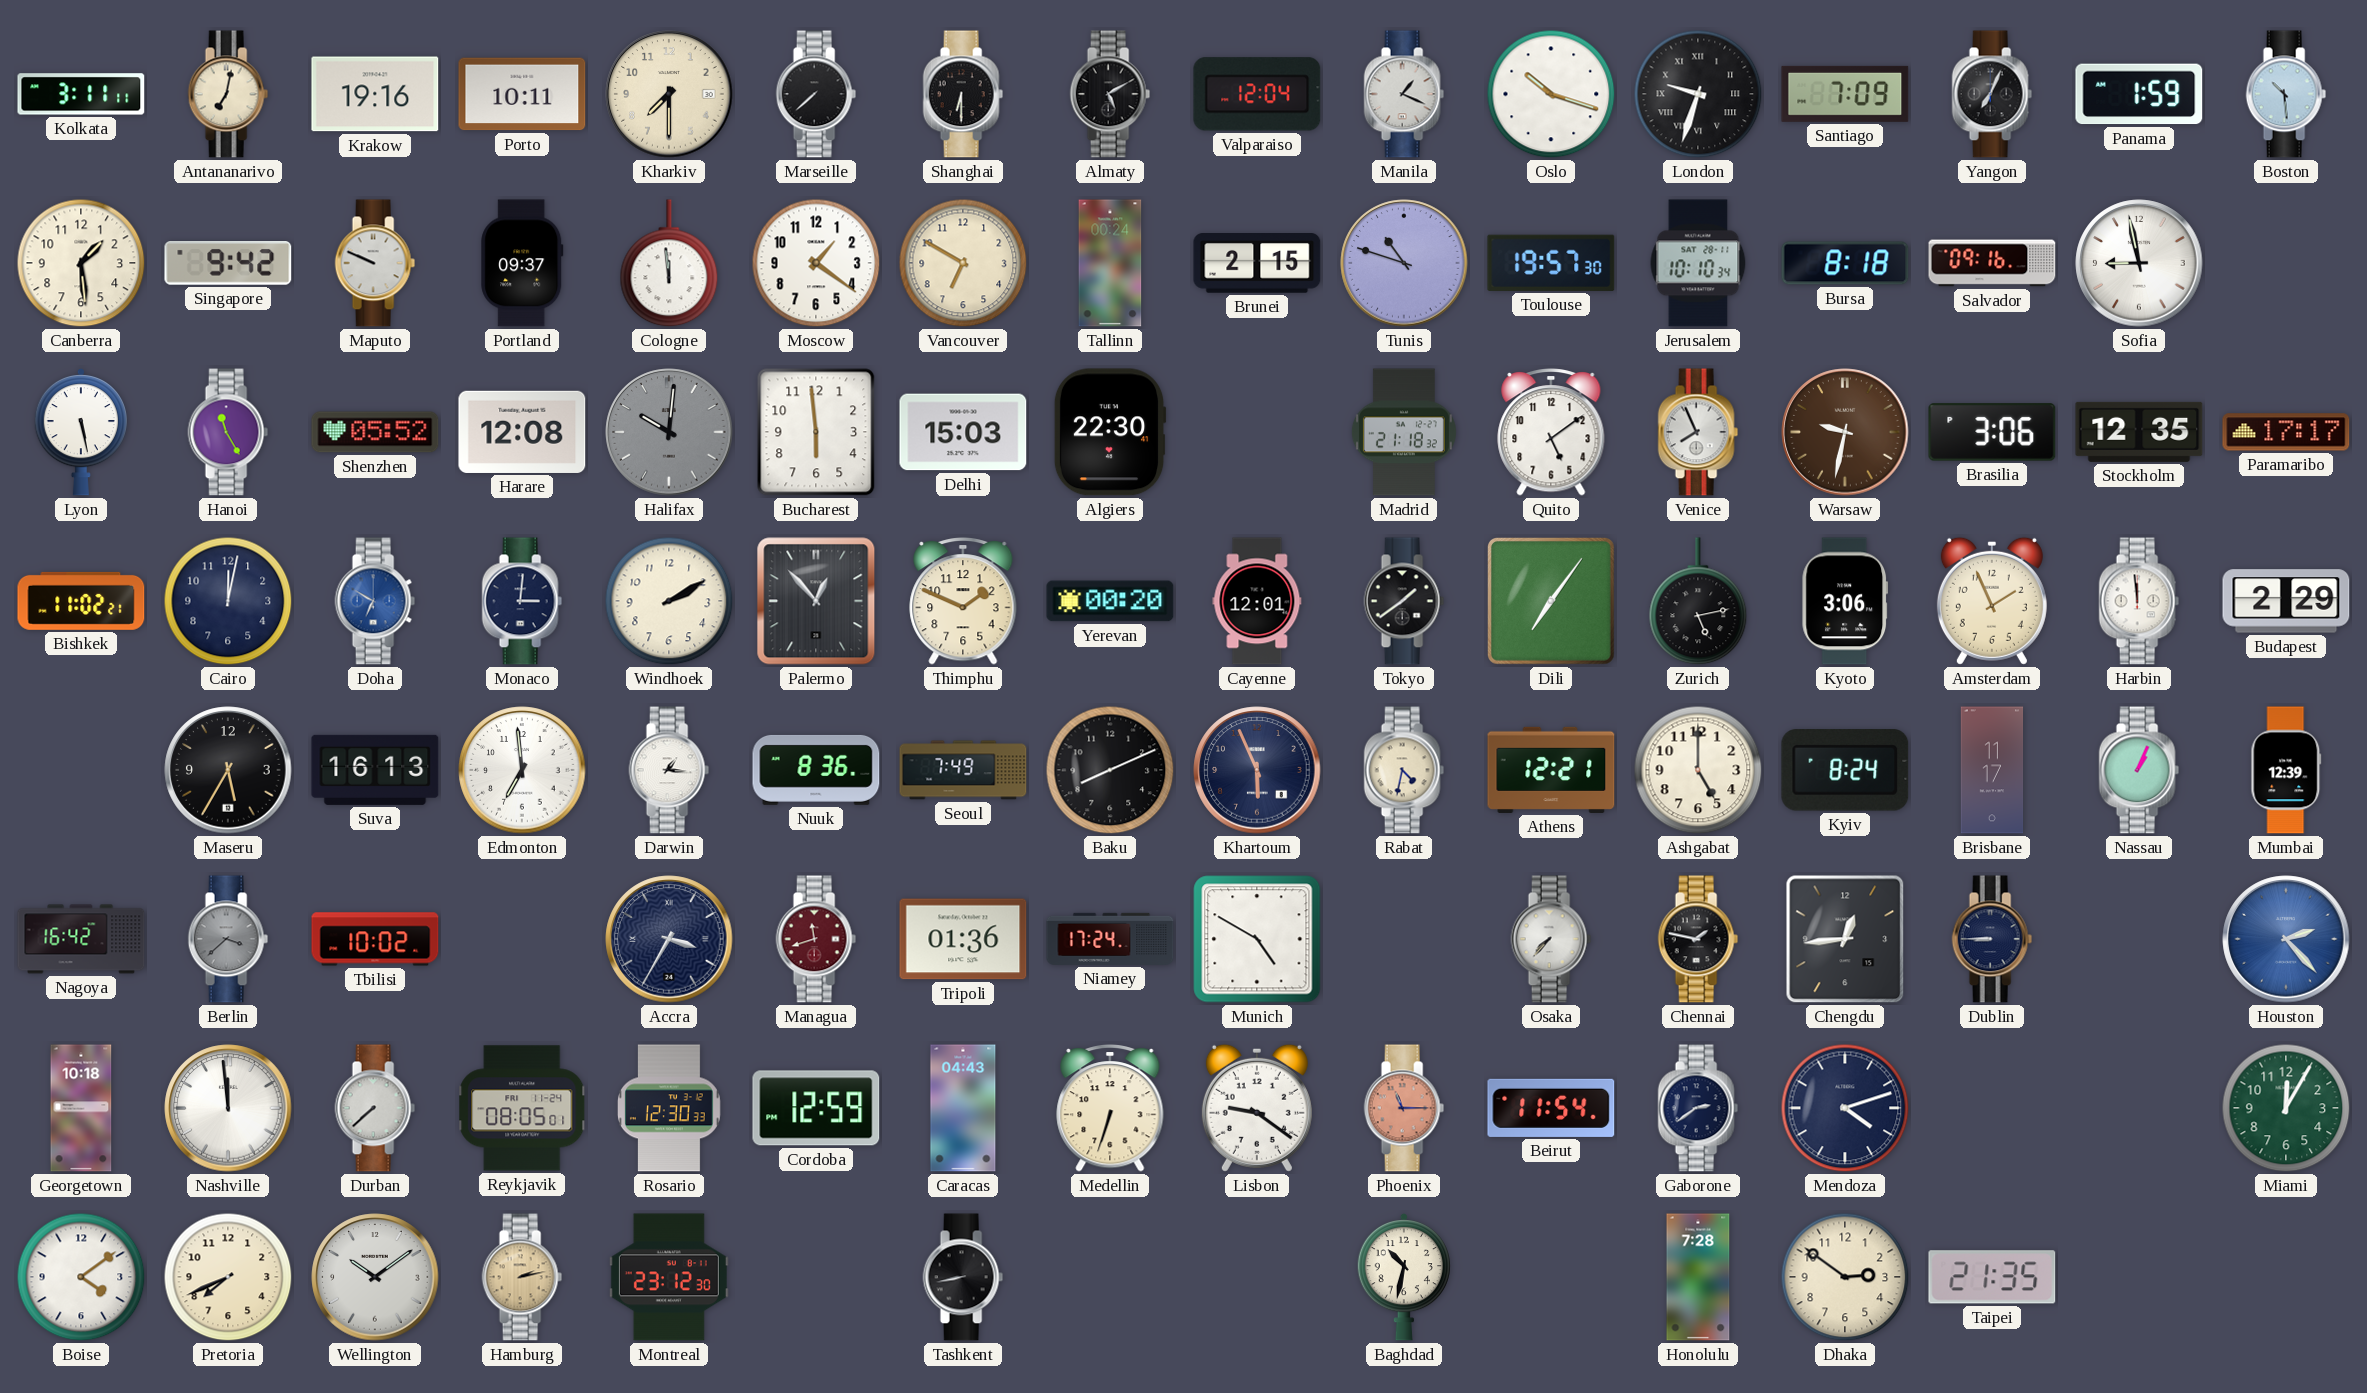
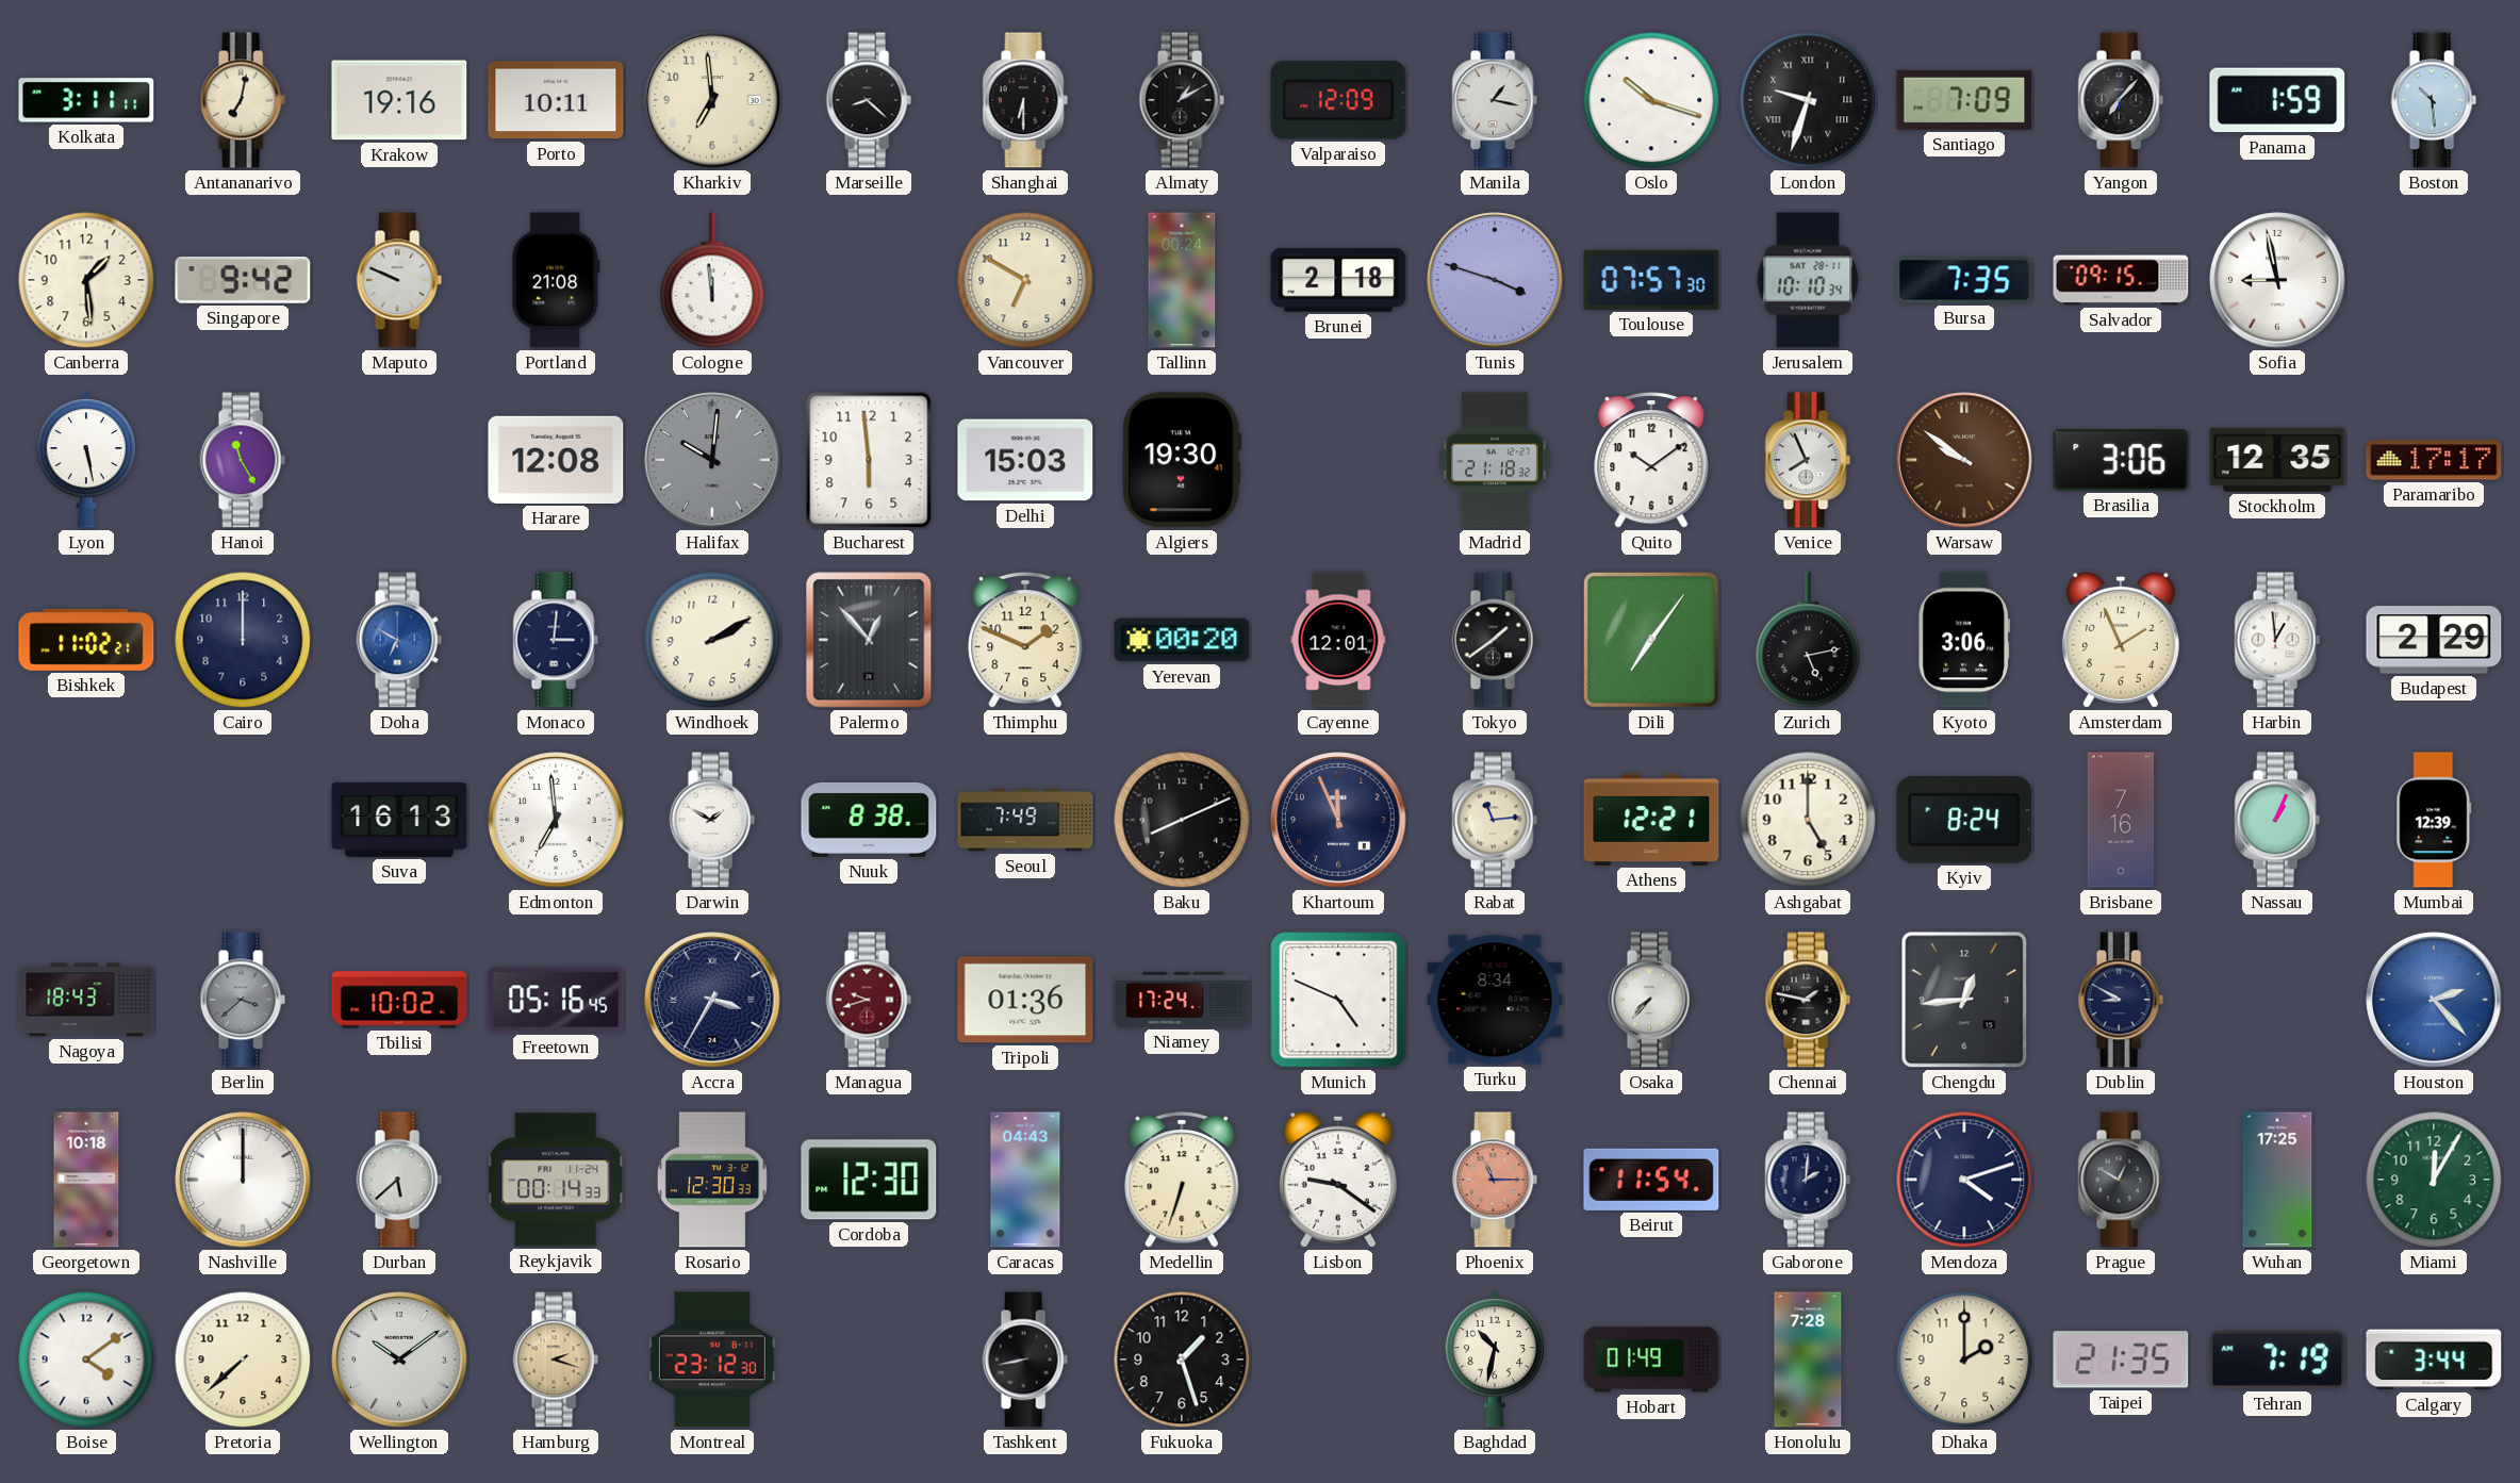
Kharkiv: 7:30 -> 6:59
Marseille: 7:38 -> 8:22
Almaty: 5:10 -> 1:10
Valparaiso: 12:04 -> 12:09
Manila: 1:19 -> 1:17
Yangon: 7:04 -> 7:07
Portland: 09:37 -> 21:08
Moscow: 1:21 -> none
Brunei: 2:15 -> 2:18
Tunis: 10:48 -> 3:48
Toulouse: 19:57 -> 07:57
Bursa: 8:18 -> 7:35
Salvador: 09:16 -> 09:15
Shenzhen: 05:52 -> none
Algiers: 22:30 -> 19:30
Quito: 5:09 -> 10:09
Warsaw: 9:32 -> 9:51
Cairo: 12:02 -> 12:00
Harbin: 11:59 -> 12:59
Maseru: 5:35 -> none
Darwin: 1:16 -> 1:50
Nuuk: 8:36 -> 8:38
Khartoum: 5:56 -> 11:56
Rabat: 4:32 -> 11:14
Brisbane: 11:17 -> 7:16
Nagoya: 16:42 -> 18:43
Freetown: none -> 05:16
Managua: 11:42 -> 9:42
Munich: 4:50 -> 4:49
Turku: none -> 8:34
Dublin: 8:45 -> 8:50
Nashville: 11:59 -> 12:00
Durban: 7:38 -> 5:38
Reykjavik: 08:05 -> 00:14
Cordoba: 12:59 -> 12:30
Gaborone: 2:39 -> 2:01
Prague: none -> 12:50
Wuhan: none -> 17:25
Pretoria: 7:41 -> 7:38
Hamburg: 2:13 -> 2:18
Fukuoka: none -> 1:27
Hobart: none -> 01:49
Dhaka: 2:51 -> 2:00
Tehran: none -> 7:19
Calgary: none -> 3:44
